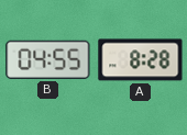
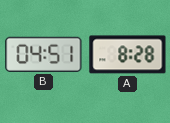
B: 04:55 -> 04:51
